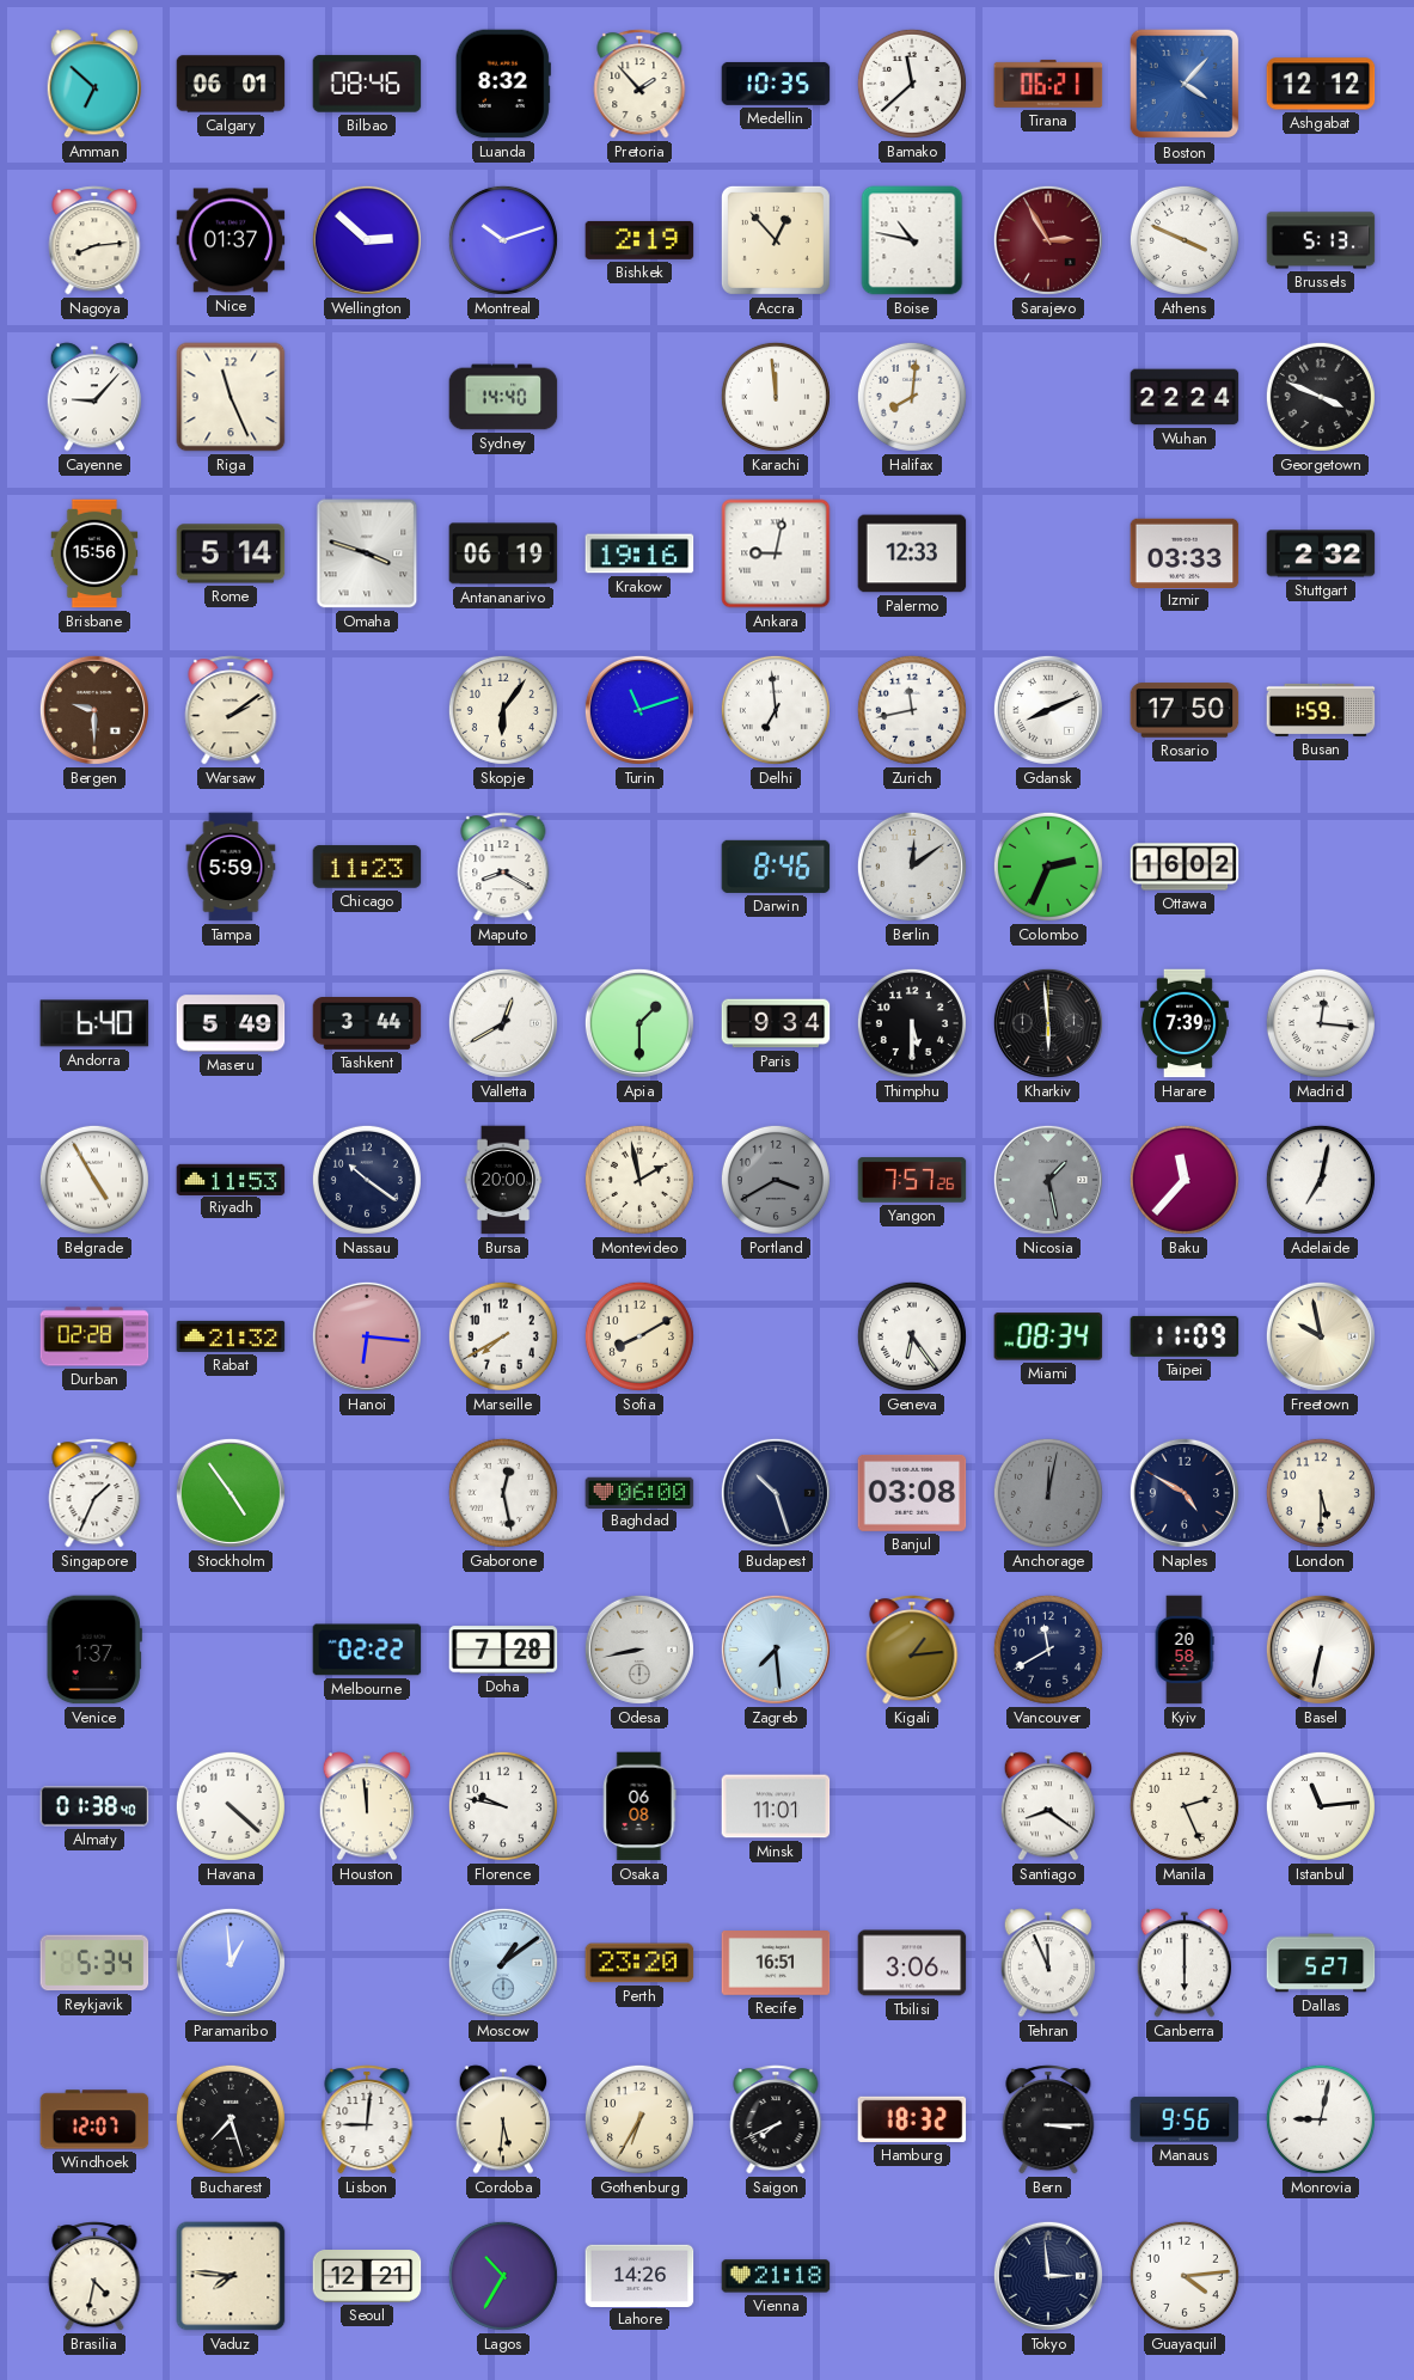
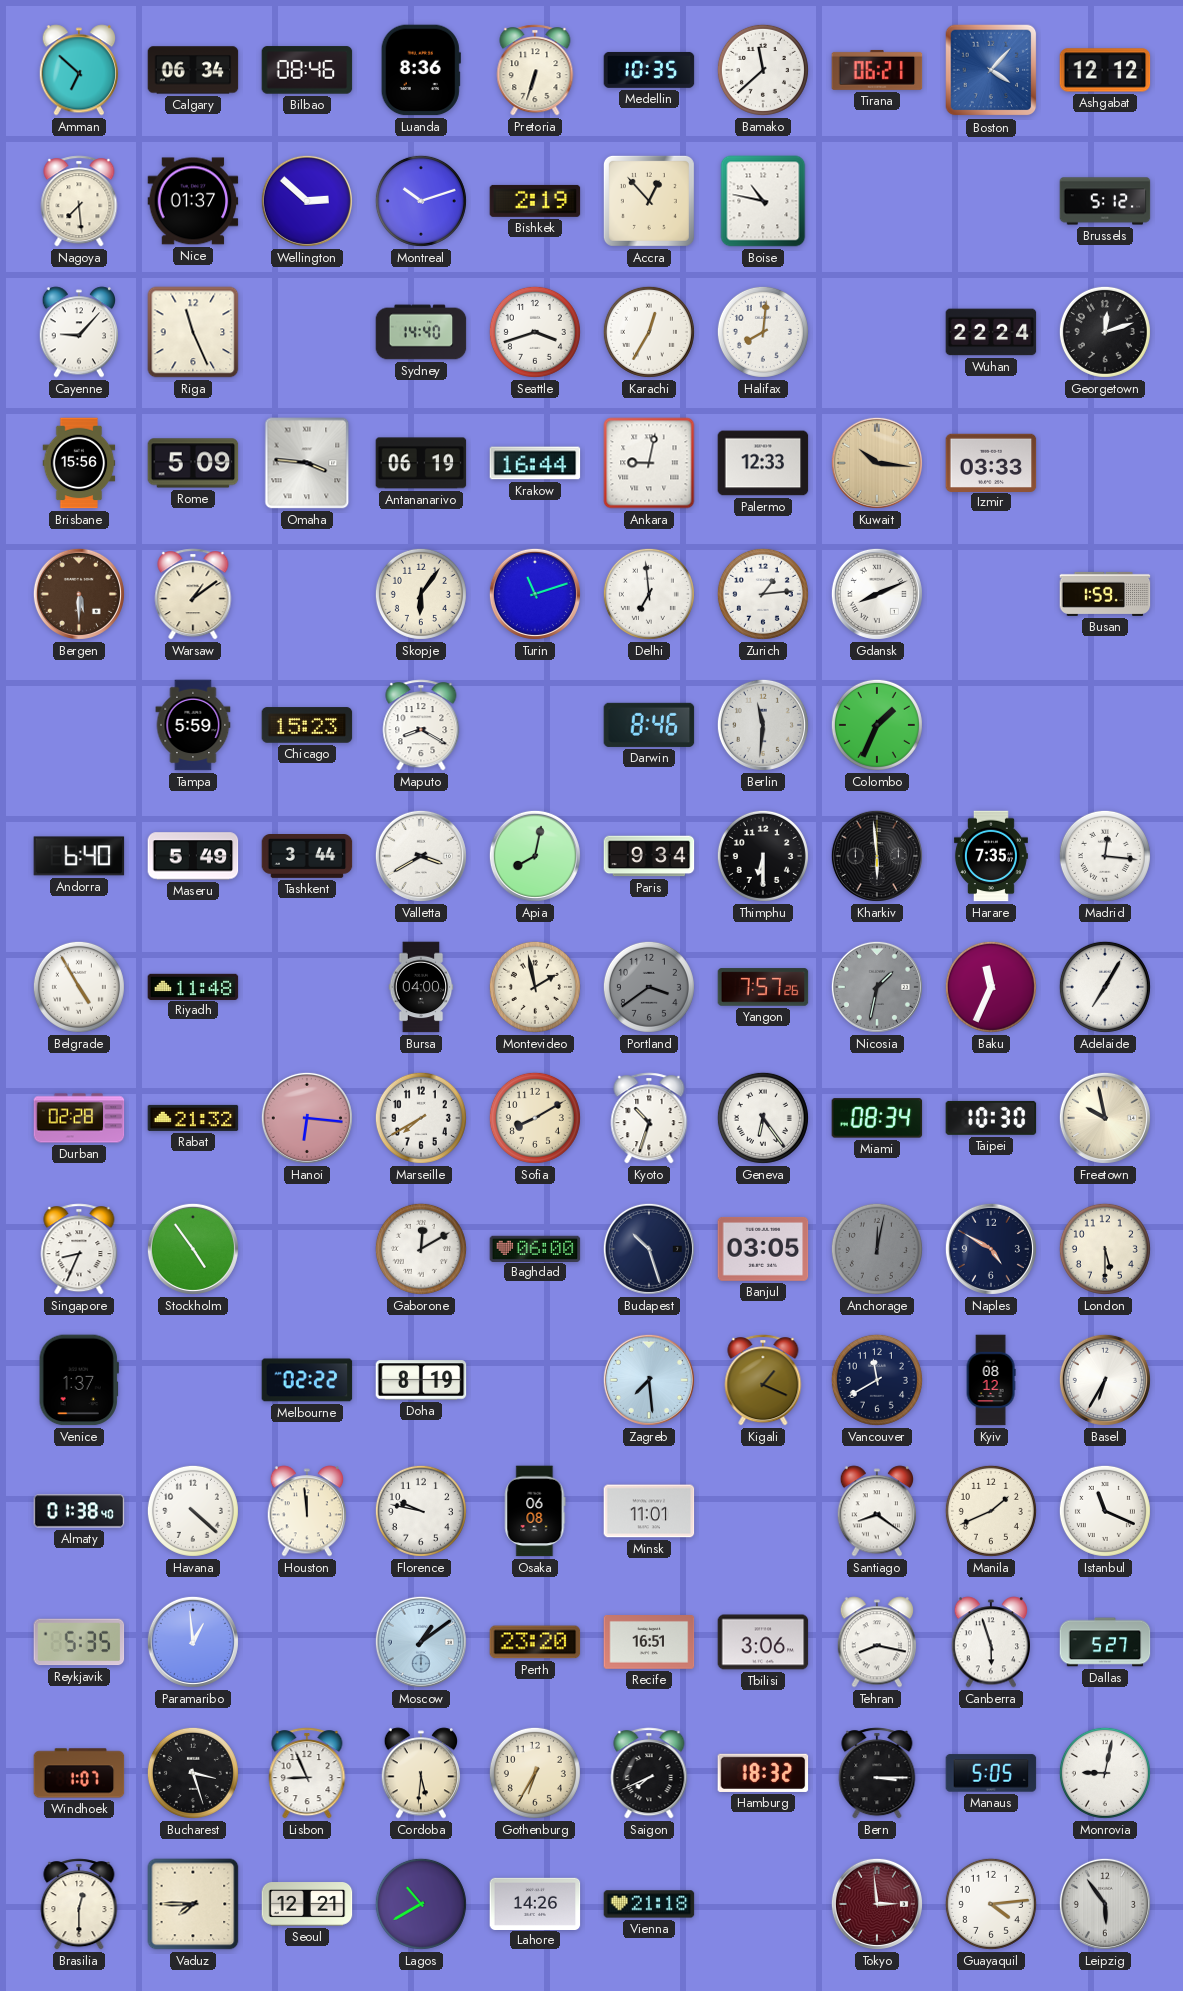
Calgary: 06:01 -> 06:34
Luanda: 8:32 -> 8:36
Pretoria: 1:53 -> 6:33
Nagoya: 8:14 -> 7:29
Sarajevo: 2:55 -> none
Athens: 3:49 -> none
Brussels: 5:13 -> 5:12
Seattle: none -> 3:42
Karachi: 11:59 -> 12:35
Georgetown: 3:49 -> 12:12
Rome: 5:14 -> 5:09
Omaha: 3:48 -> 3:46
Krakow: 19:16 -> 16:44
Kuwait: none -> 10:16
Stuttgart: 2:32 -> none
Bergen: 9:30 -> 5:30
Warsaw: 2:09 -> 1:09
Zurich: 11:43 -> 1:14
Rosario: 17:50 -> none
Chicago: 11:23 -> 15:23
Berlin: 12:09 -> 11:31
Colombo: 2:34 -> 1:34
Ottawa: 16:02 -> none
Valletta: 12:40 -> 3:40
Apia: 1:30 -> 8:02
Thimphu: 5:30 -> 6:30
Harare: 7:39 -> 7:35
Riyadh: 11:53 -> 11:48
Nassau: 10:21 -> none
Bursa: 20:00 -> 04:00
Portland: 3:40 -> 3:39
Nicosia: 1:28 -> 1:32
Baku: 11:37 -> 11:34
Adelaide: 7:02 -> 7:05
Kyoto: none -> 10:33
Taipei: 11:09 -> 10:30
Singapore: 1:34 -> 8:34
Gaborone: 12:28 -> 12:10
Banjul: 03:08 -> 03:05
Doha: 7:28 -> 8:19
Odesa: 8:43 -> none
Kigali: 1:14 -> 1:19
Kyiv: 20:58 -> 08:12
Basel: 6:32 -> 6:35
Manila: 2:26 -> 1:41
Istanbul: 11:14 -> 11:19
Reykjavik: 5:34 -> 5:35
Tehran: 11:56 -> 8:17
Canberra: 6:00 -> 5:57
Windhoek: 12:07 -> 1:07
Bucharest: 7:27 -> 3:27
Lisbon: 9:01 -> 8:56
Manaus: 9:56 -> 5:05
Brasilia: 4:32 -> 12:30
Vaduz: 7:46 -> 7:45
Lagos: 10:35 -> 10:40
Tokyo dial: navy -> burgundy
Leipzig: none -> 5:54
